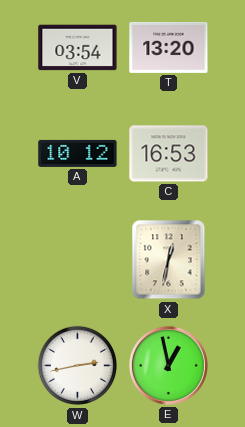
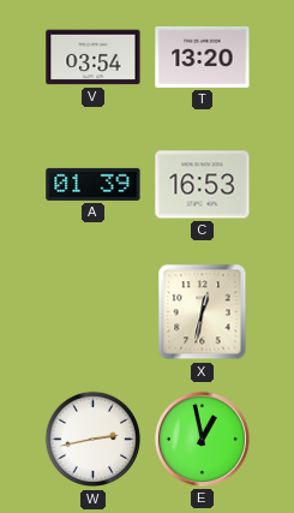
A: 10:12 -> 01:39
